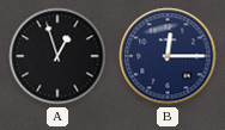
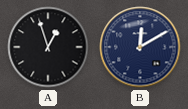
B: 12:15 -> 12:10
